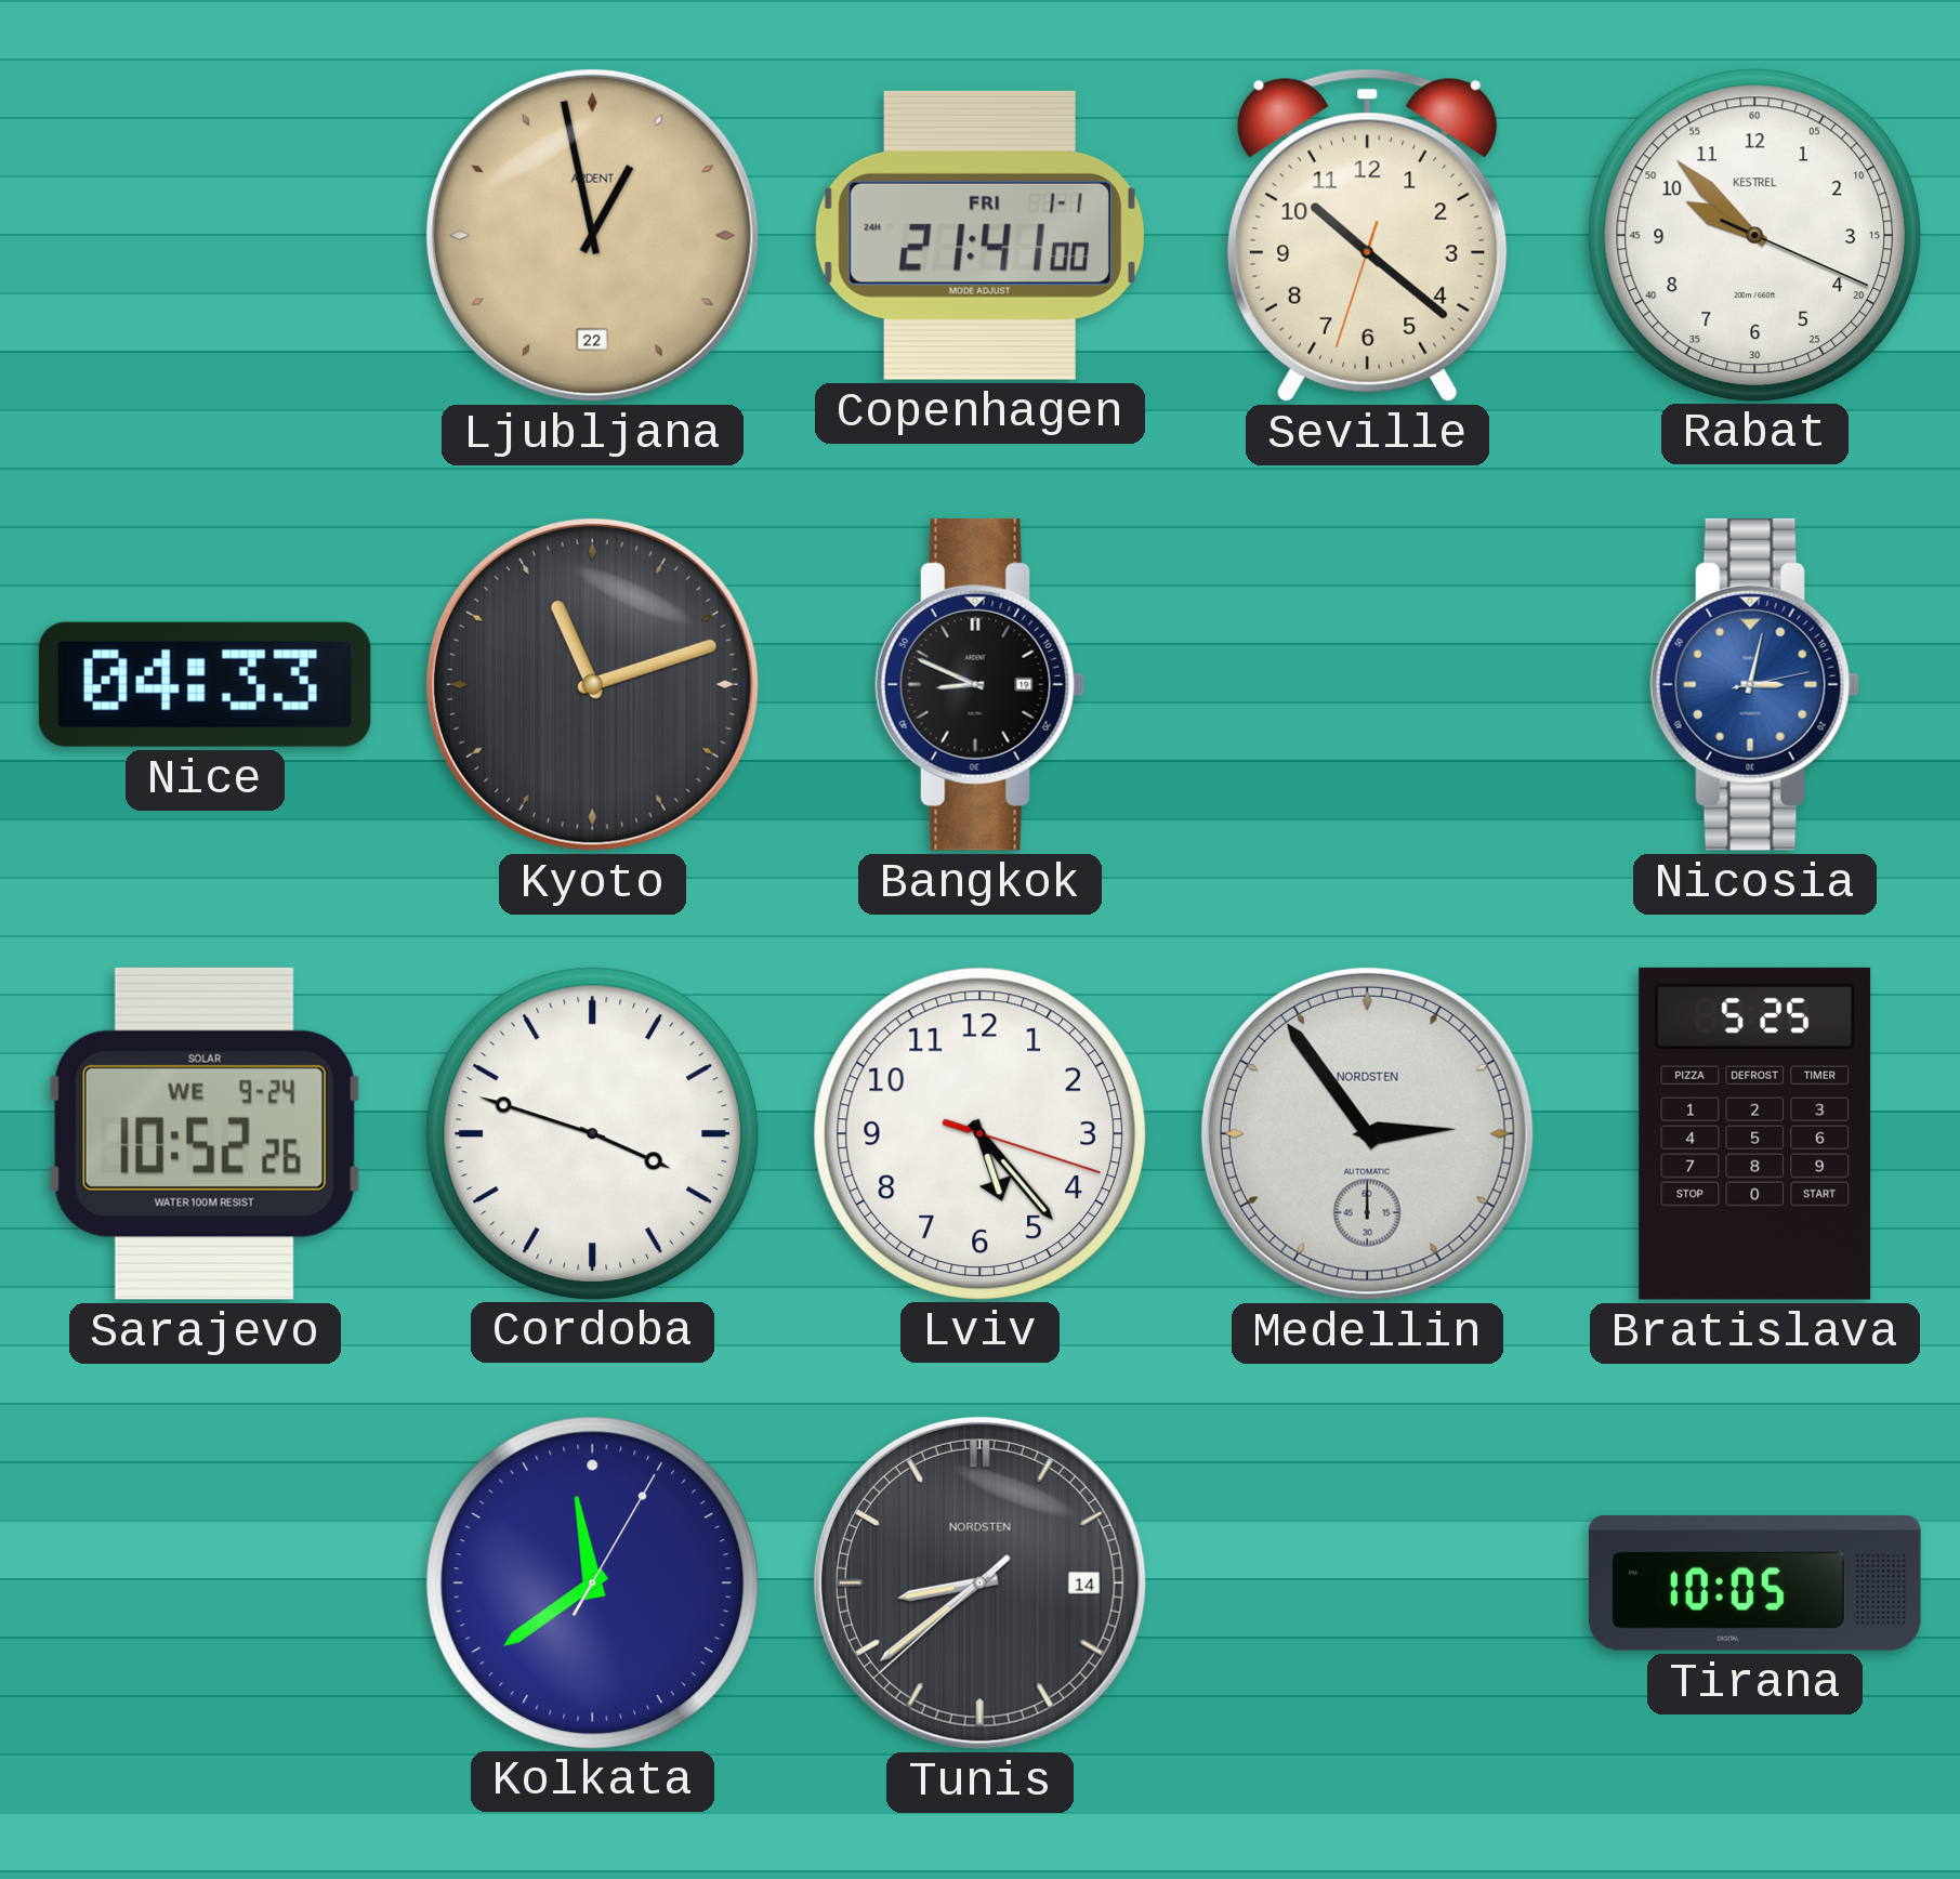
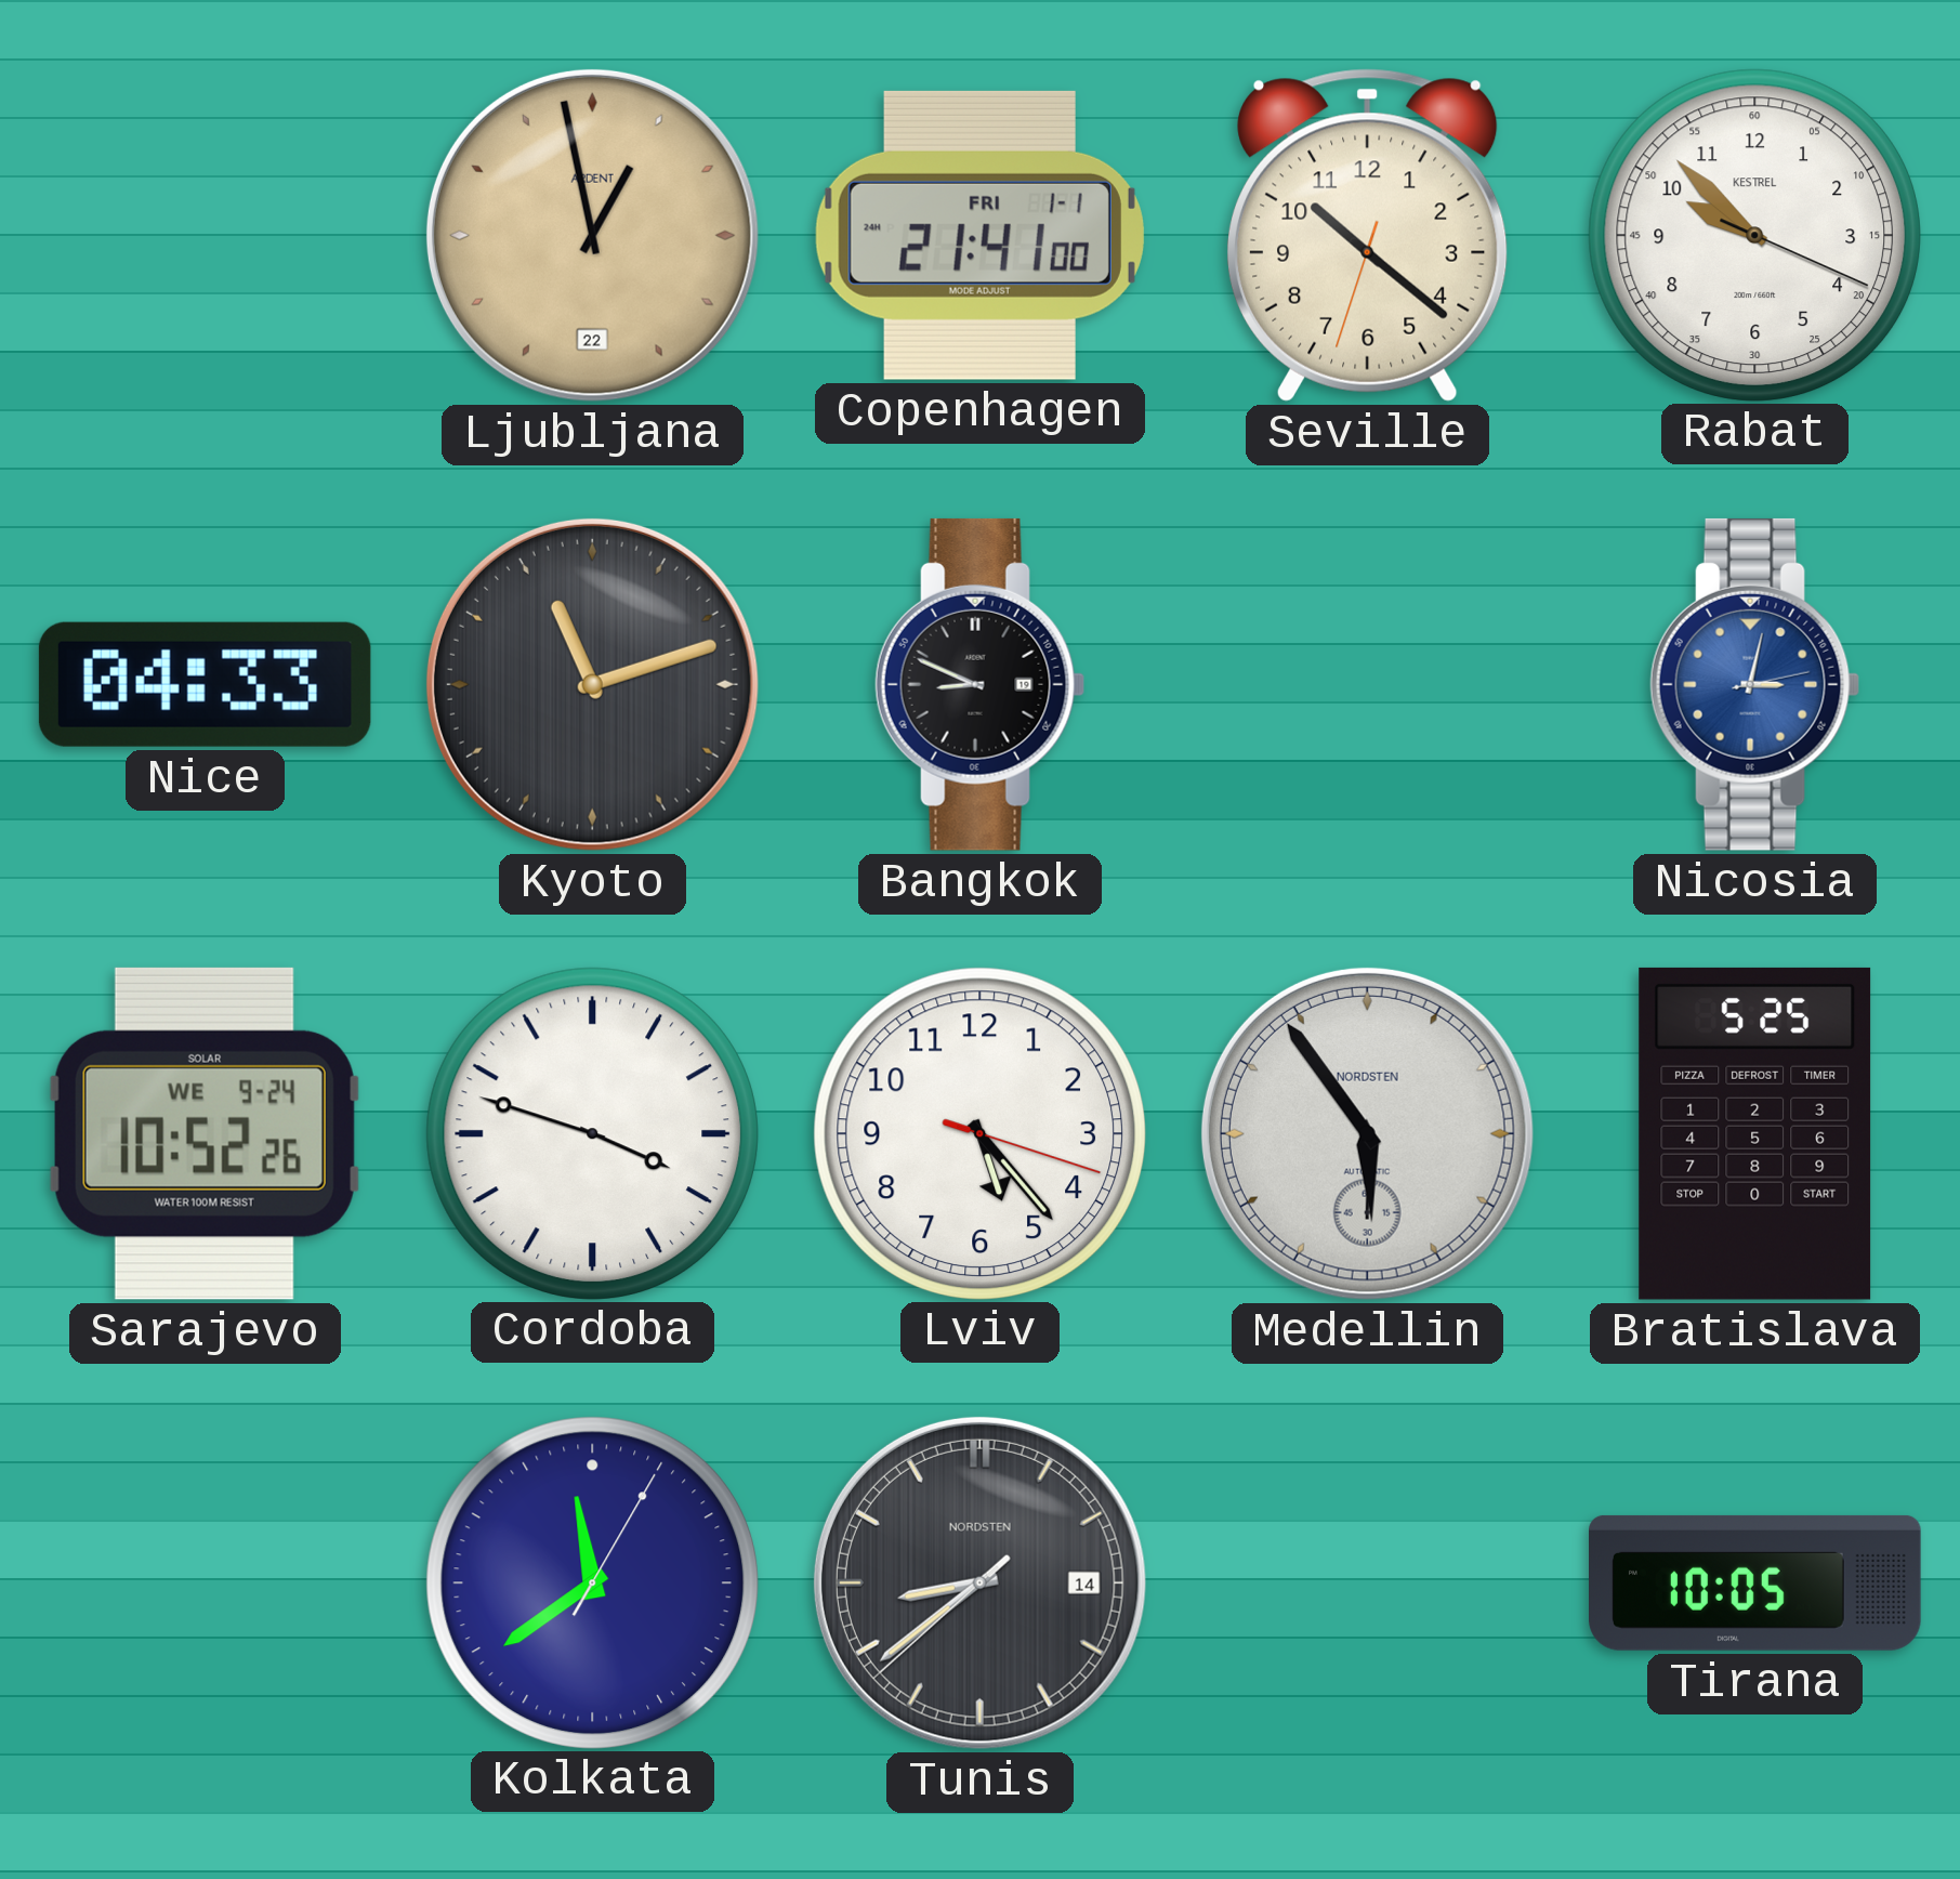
Medellin: 2:54 -> 5:54
